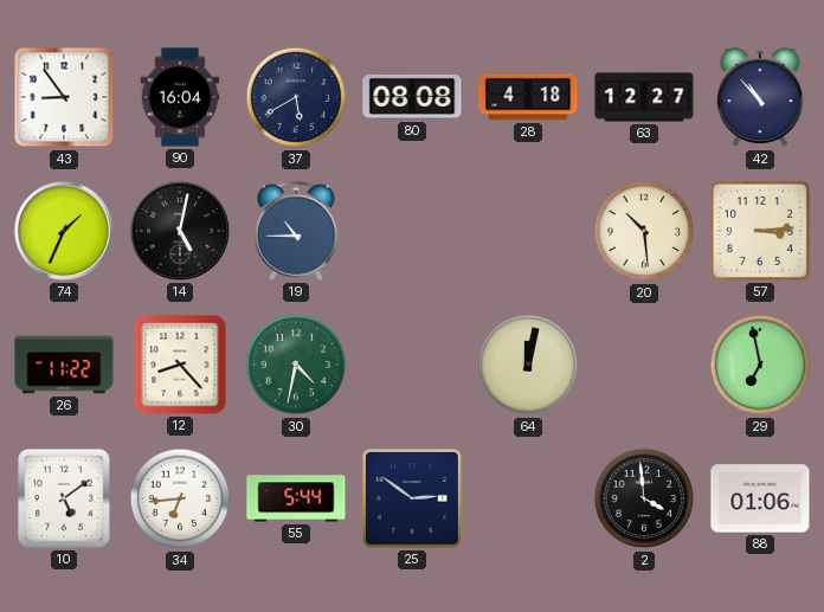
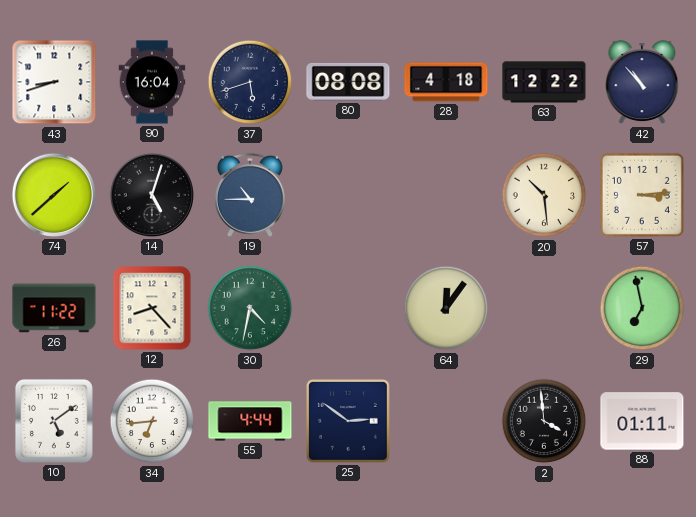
43: 8:54 -> 8:42
37: 5:40 -> 5:42
63: 12:27 -> 12:22
74: 1:34 -> 1:38
14: 5:02 -> 5:03
64: 12:02 -> 12:06
55: 5:44 -> 4:44
88: 01:06 -> 01:11
